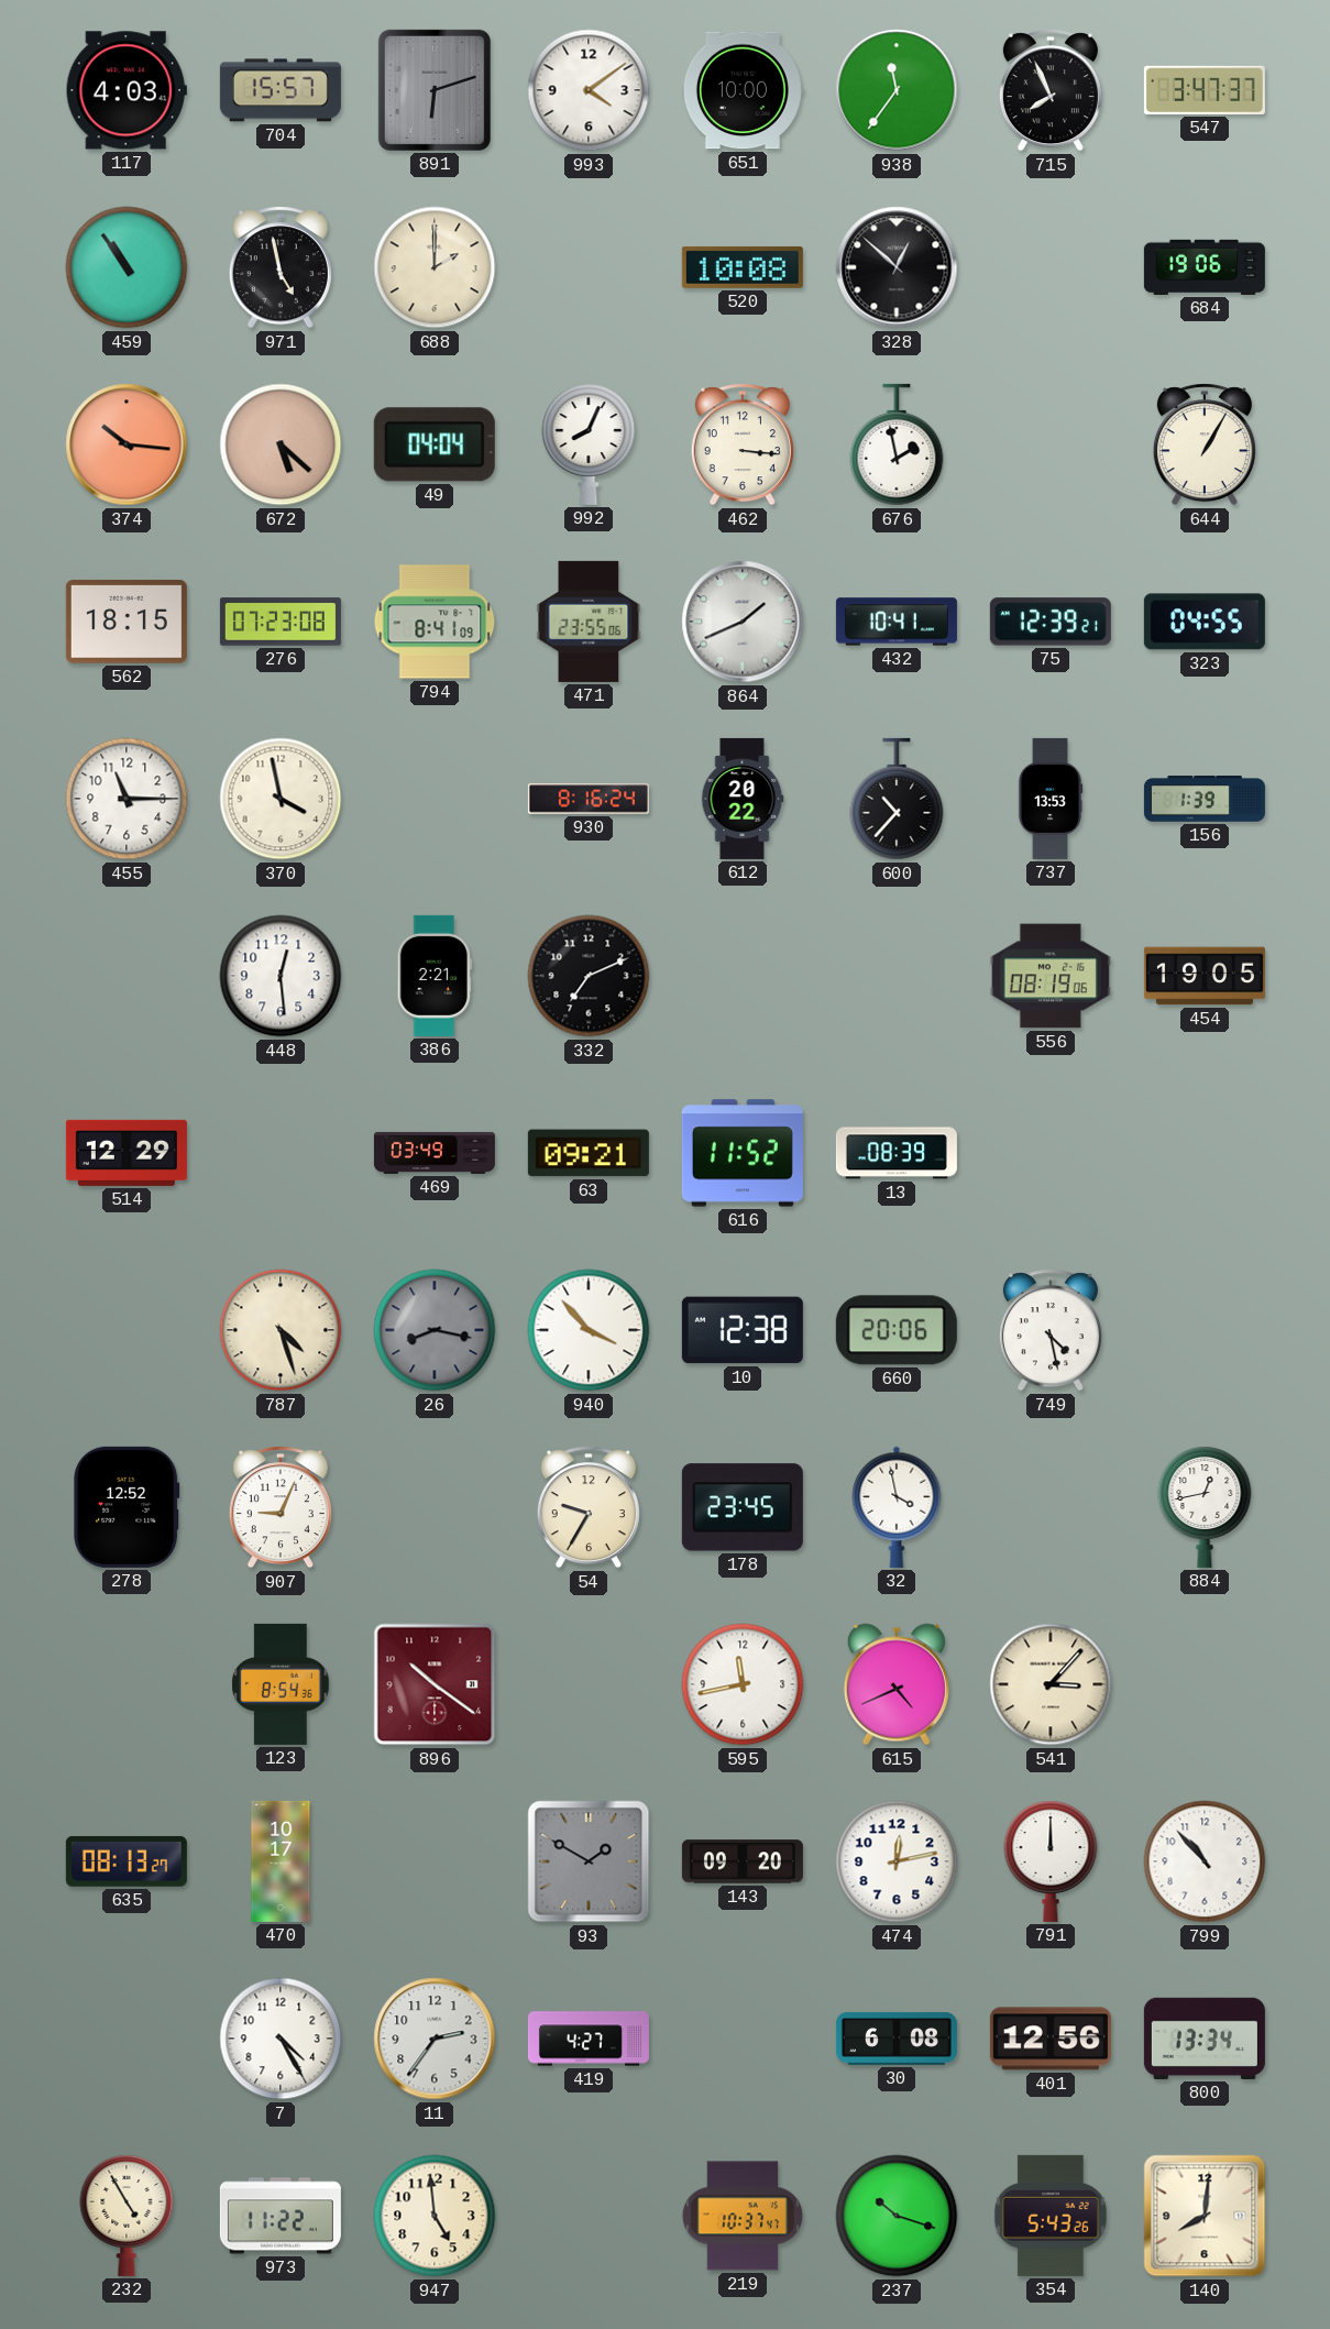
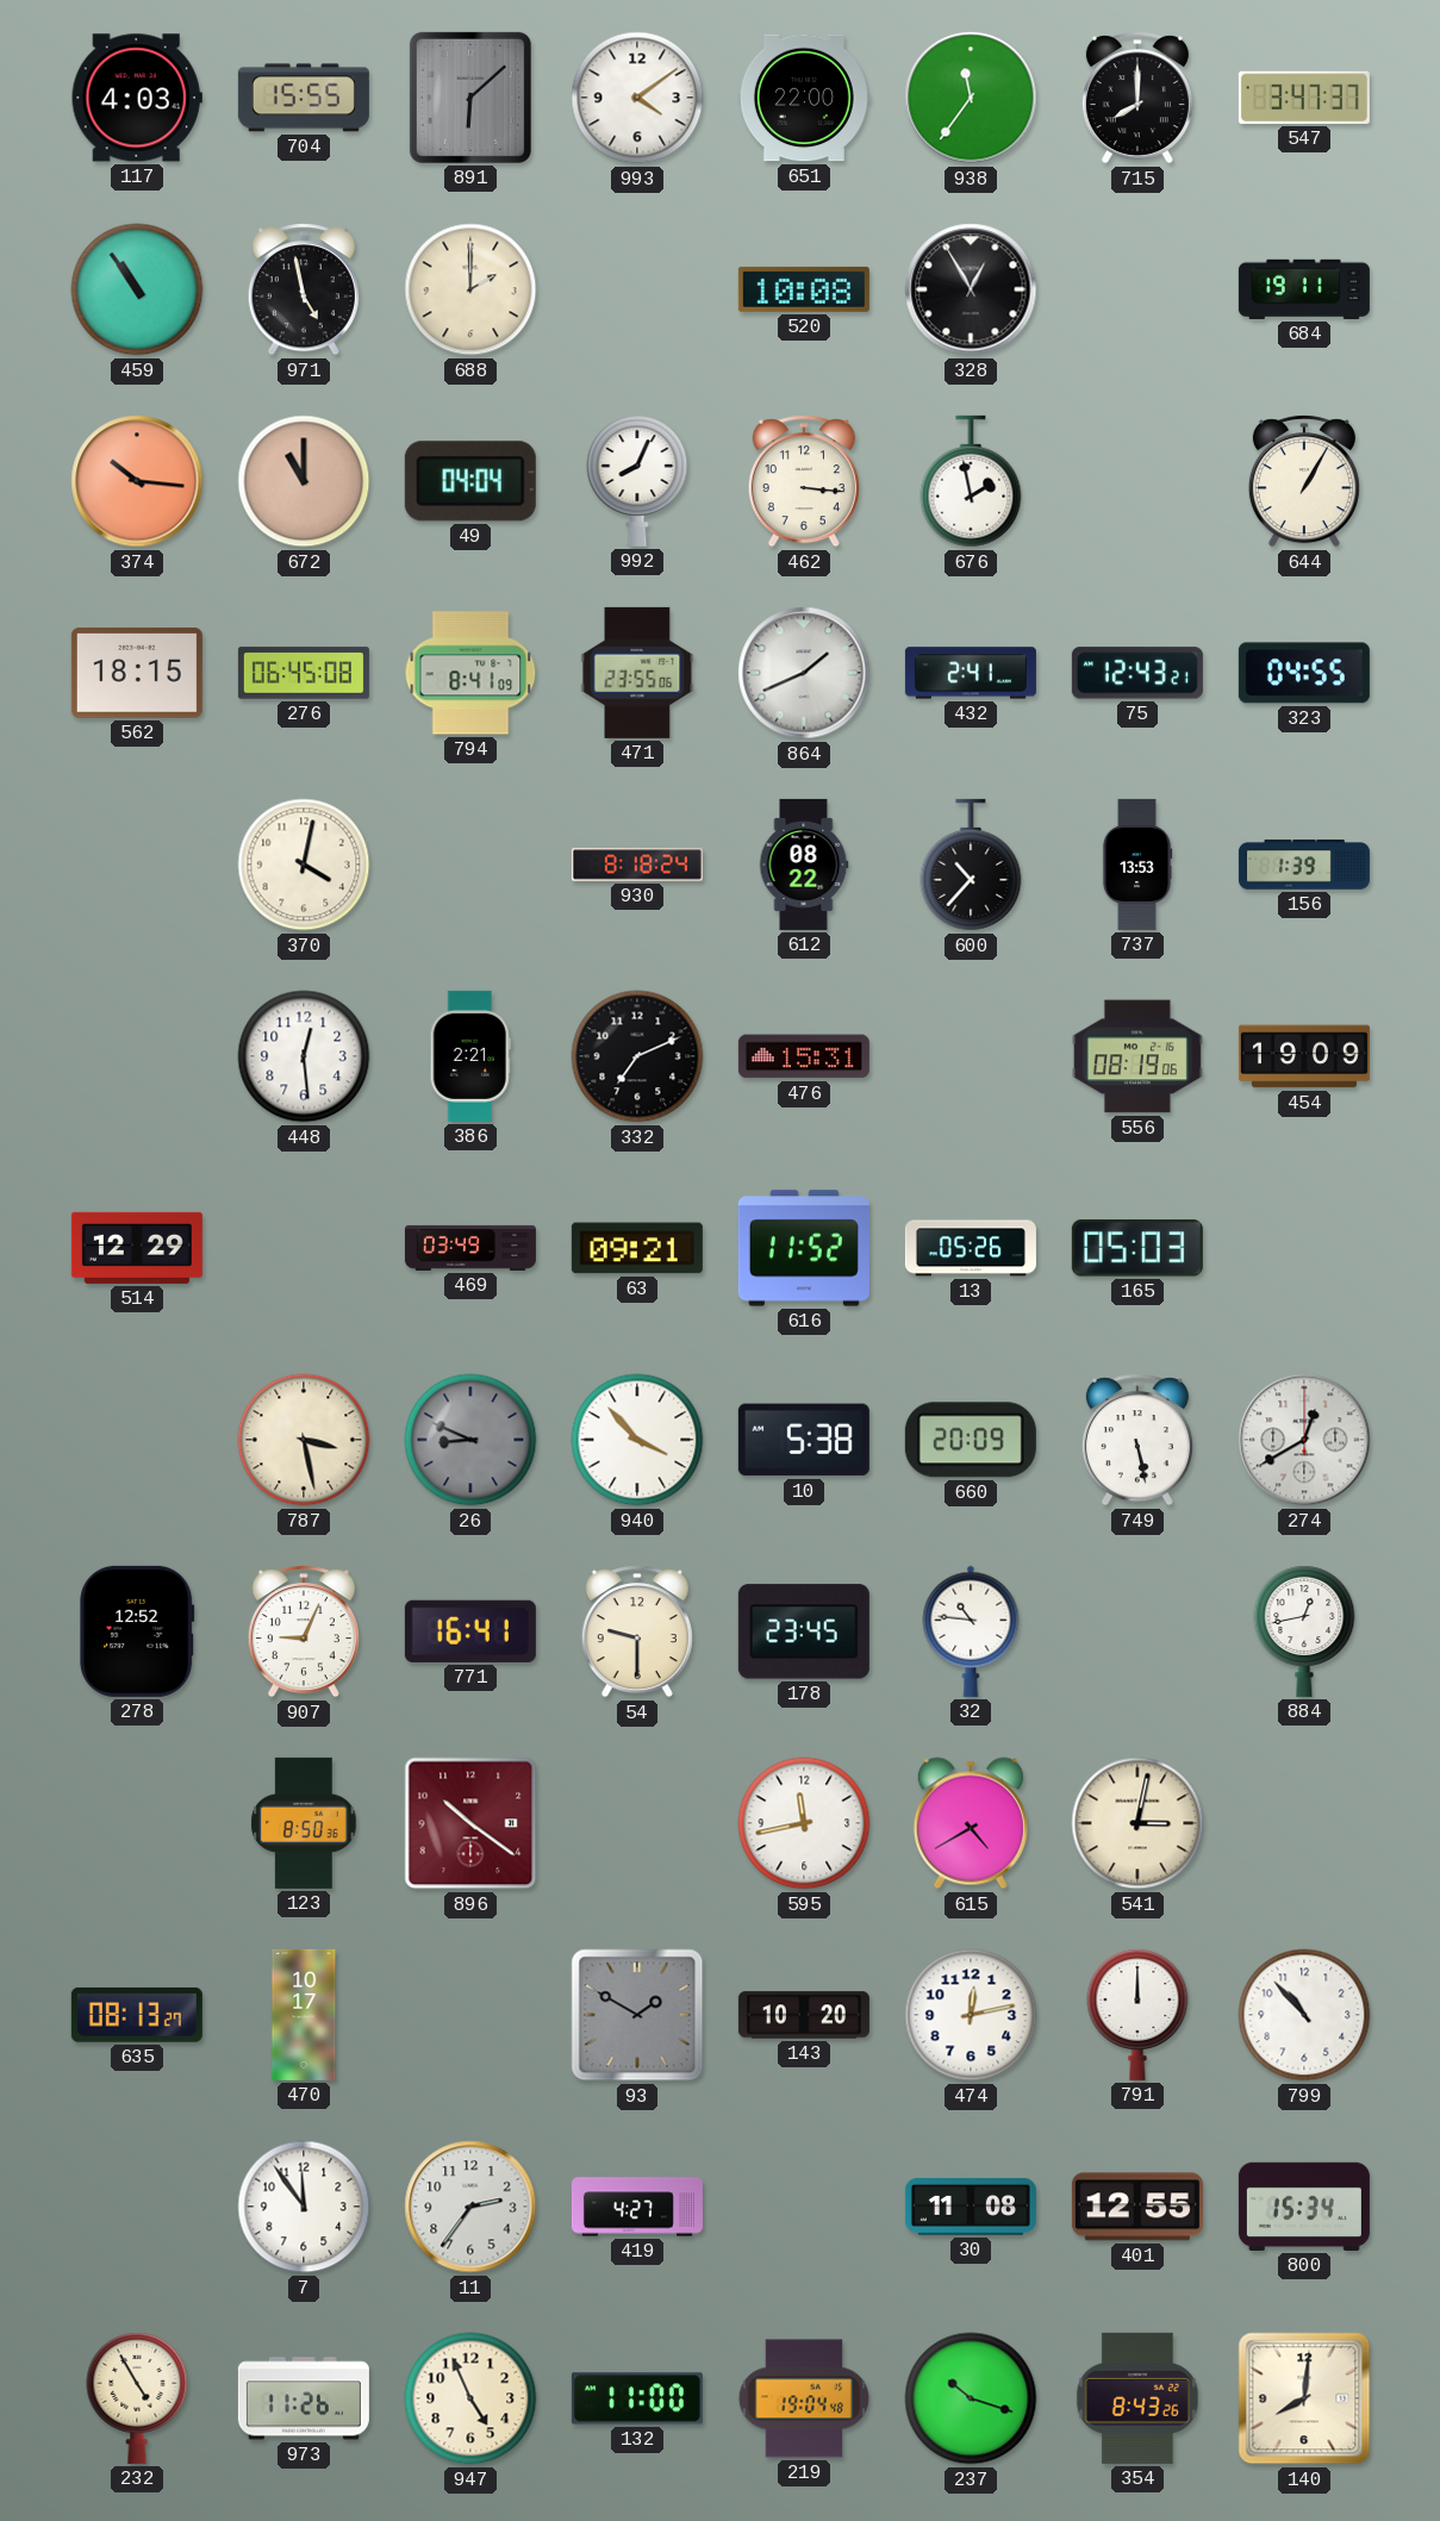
704: 15:57 -> 15:55
891: 6:12 -> 6:08
651: 10:00 -> 22:00
715: 7:56 -> 8:00
328: 12:52 -> 12:55
684: 19:06 -> 19:11
672: 5:22 -> 11:00
276: 07:23 -> 06:45
432: 10:41 -> 2:41
75: 12:39 -> 12:43
455: 11:15 -> none
370: 3:58 -> 4:02
930: 8:16 -> 8:18
612: 20:22 -> 08:22
476: none -> 15:31
454: 19:05 -> 19:09
13: 08:39 -> 05:26
165: none -> 05:03
787: 4:27 -> 3:28
26: 8:17 -> 8:49
10: 12:38 -> 5:38
660: 20:06 -> 20:09
749: 4:28 -> 5:28
274: none -> 12:40
771: none -> 16:41
54: 9:35 -> 9:30
32: 3:58 -> 10:46
123: 8:54 -> 8:50
615: 4:41 -> 4:40
541: 3:07 -> 3:02
143: 09:20 -> 10:20
7: 4:25 -> 11:54
30: 6:08 -> 11:08
401: 12:56 -> 12:55
800: 13:34 -> 15:34
973: 11:22 -> 11:26
947: 4:59 -> 4:56
132: none -> 11:00
219: 10:37 -> 19:04
354: 5:43 -> 8:43
